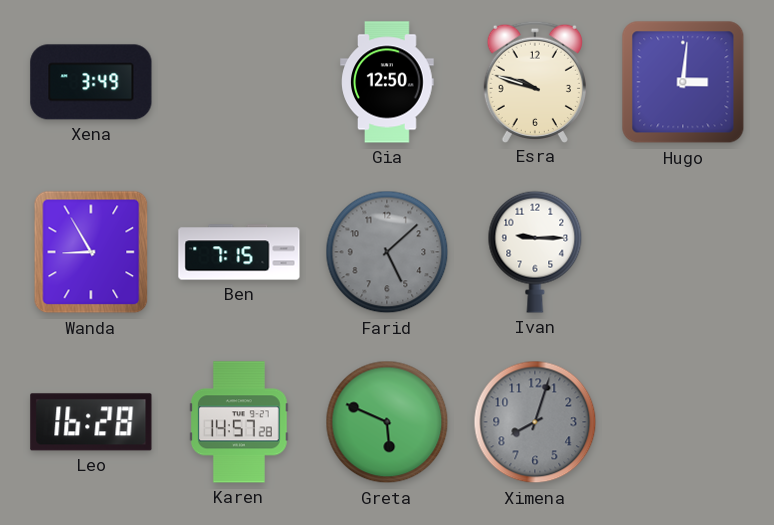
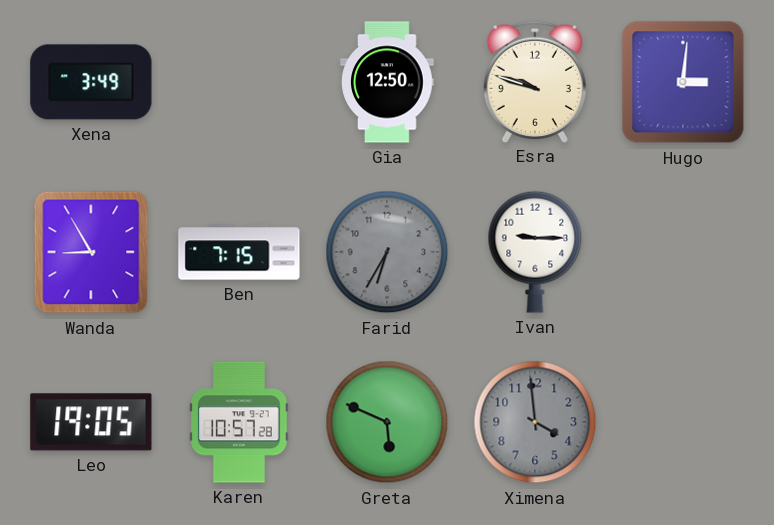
Farid: 5:08 -> 6:35
Leo: 16:28 -> 19:05
Karen: 14:57 -> 10:57
Ximena: 8:03 -> 3:59
